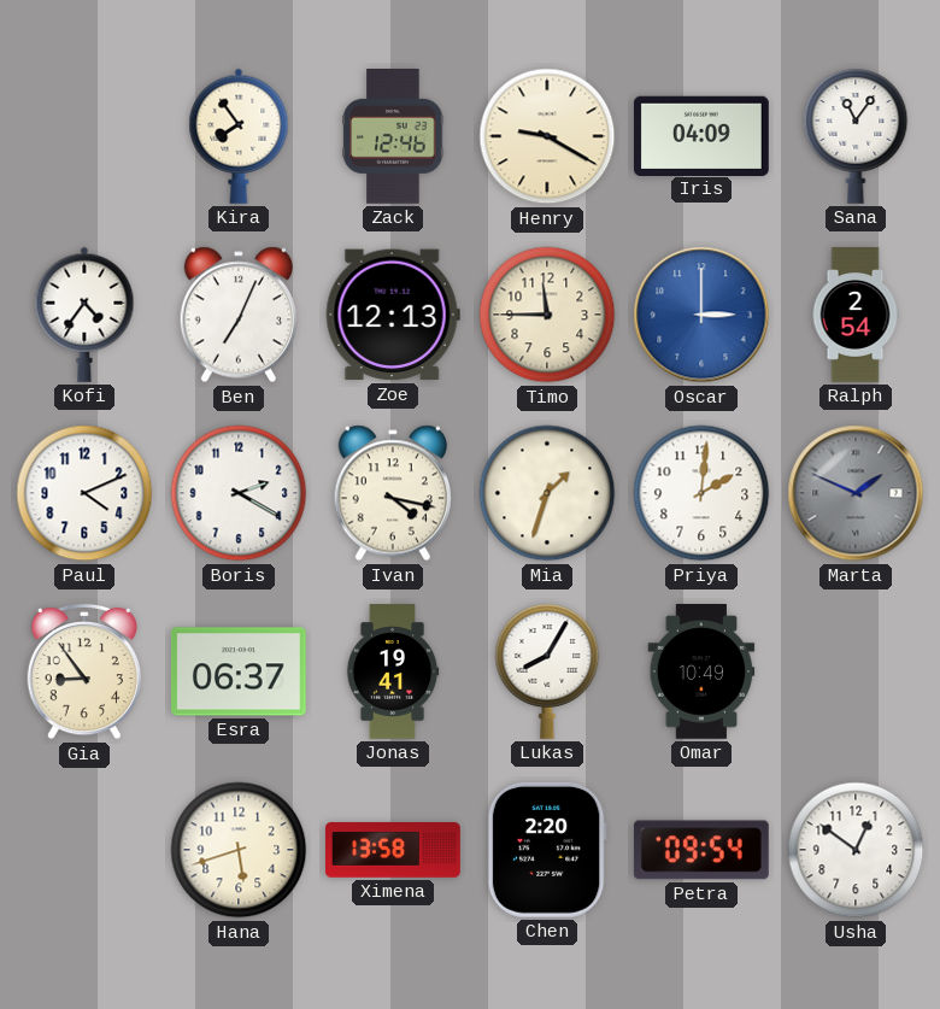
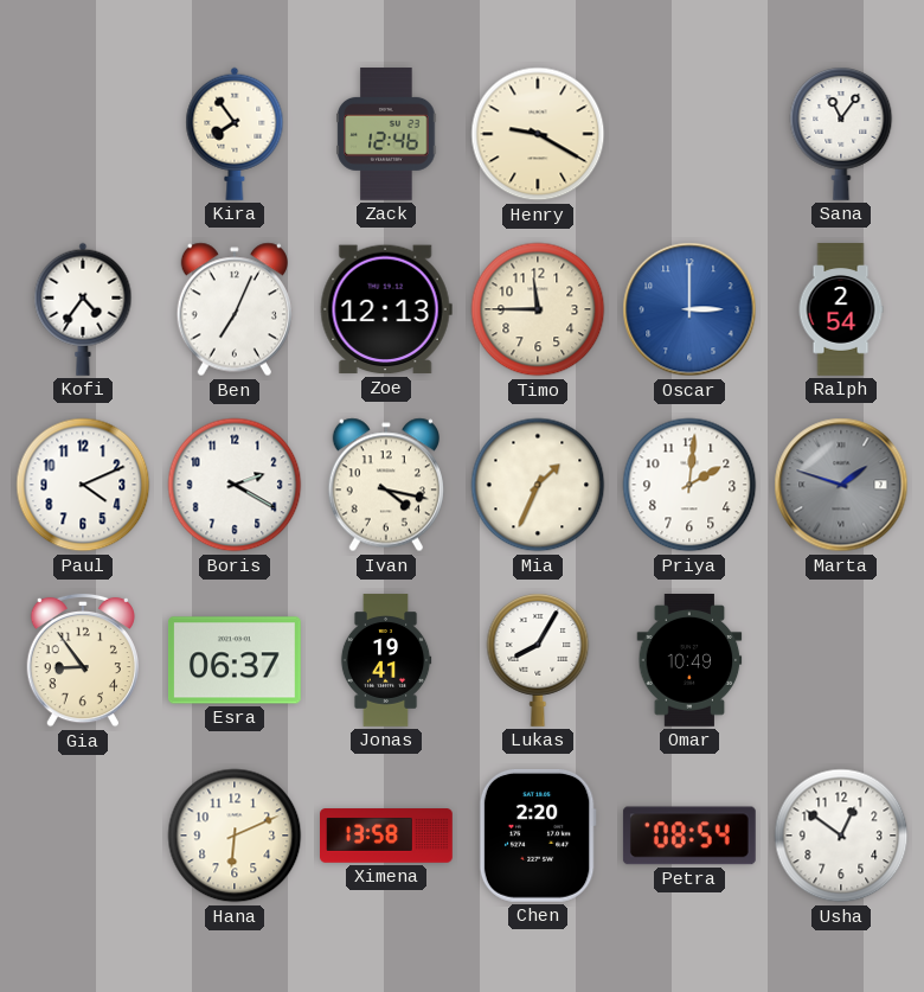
Iris: 04:09 -> none
Mia: 1:33 -> 1:34
Marta: 1:49 -> 1:48
Hana: 5:42 -> 6:11
Petra: 09:54 -> 08:54
